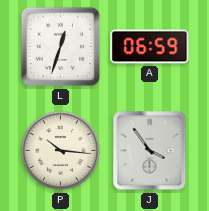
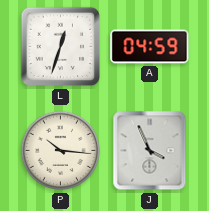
A: 06:59 -> 04:59
J: 3:54 -> 3:56
